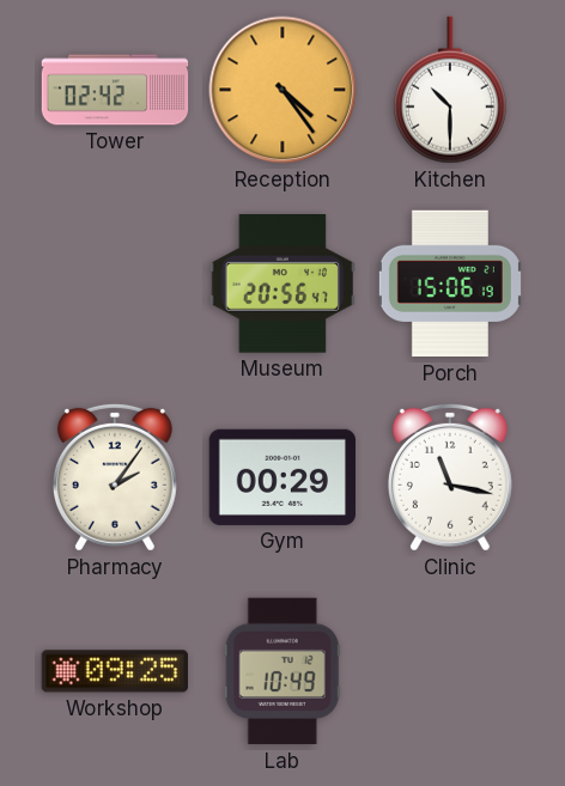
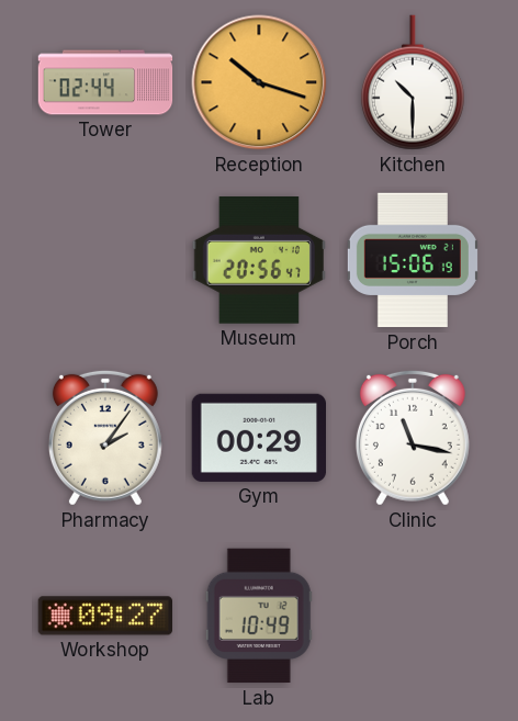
Tower: 02:42 -> 02:44
Reception: 4:24 -> 10:18
Workshop: 09:25 -> 09:27
